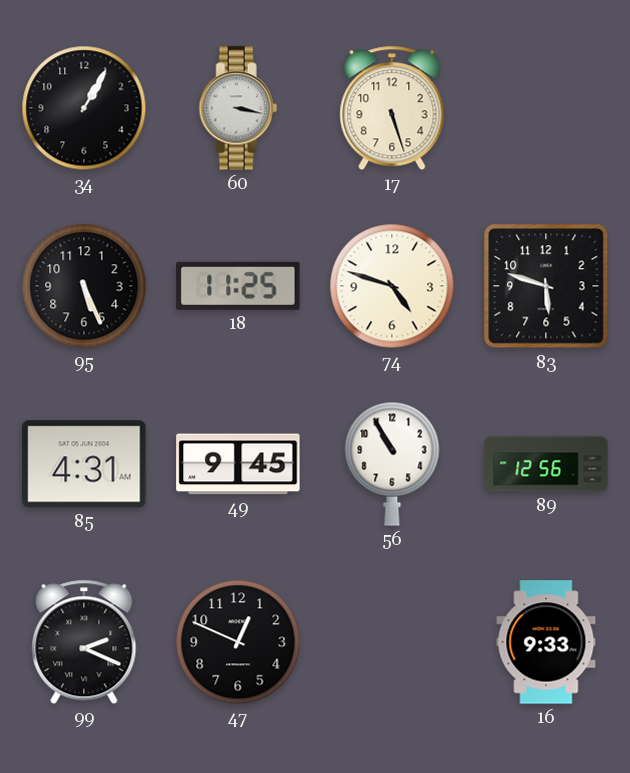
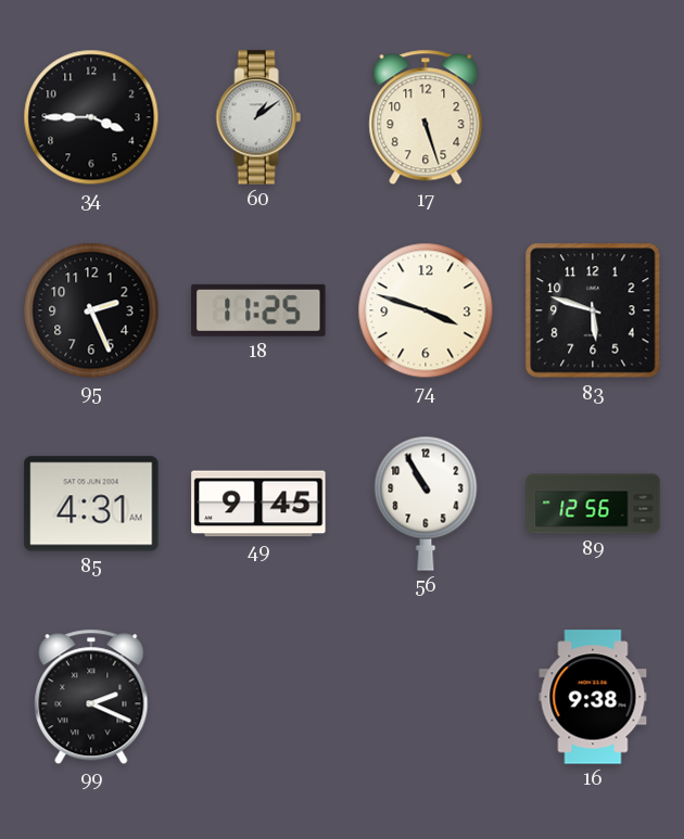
34: 1:05 -> 3:45
60: 3:17 -> 1:09
95: 5:26 -> 2:26
74: 4:48 -> 3:48
47: 12:49 -> none
16: 9:33 -> 9:38
